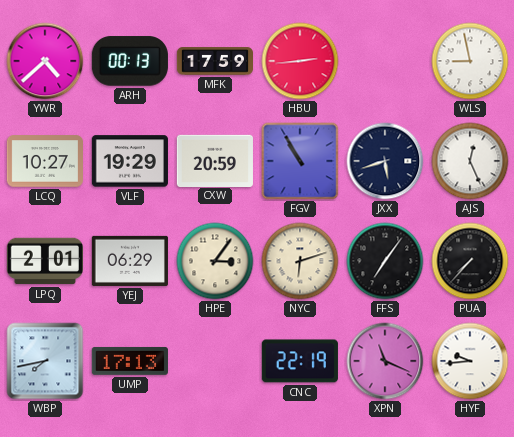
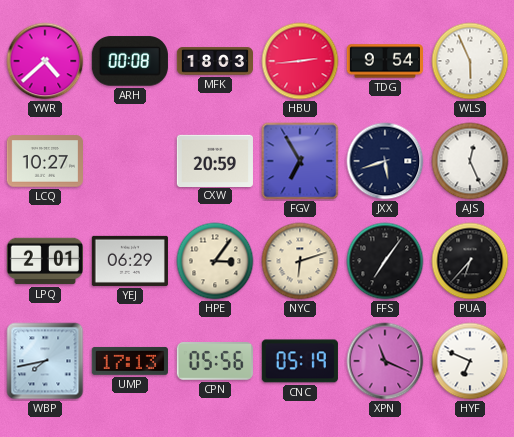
ARH: 00:13 -> 00:08
MFK: 17:59 -> 18:03
TDG: none -> 9:54
WLS: 8:58 -> 5:56
VLF: 19:29 -> none
FGV: 10:55 -> 6:55
PUA: 7:37 -> 6:37
CPN: none -> 05:56
CNC: 22:19 -> 05:19
HYF: 9:44 -> 6:49
